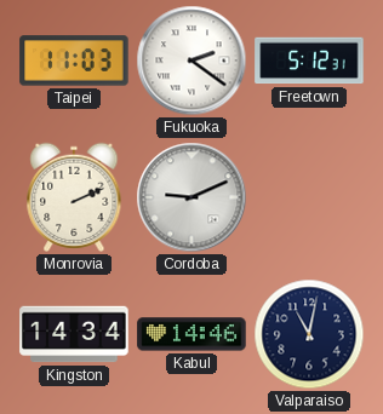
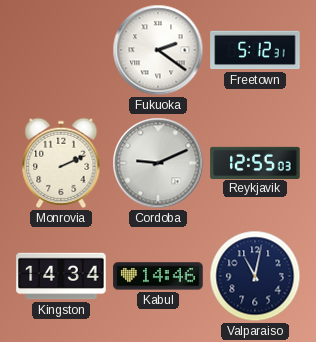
Taipei: 11:03 -> none
Reykjavik: none -> 12:55
